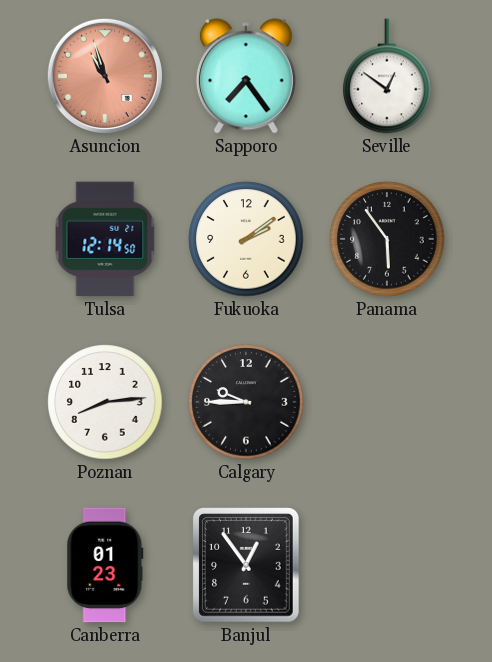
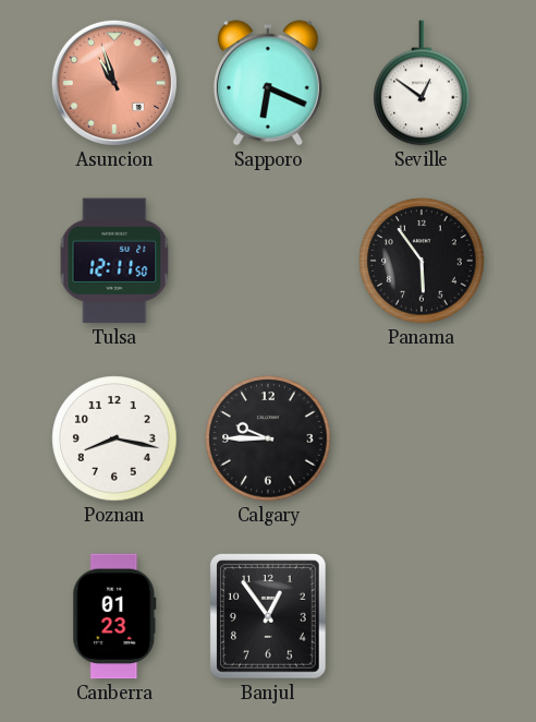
Sapporo: 7:24 -> 6:19
Tulsa: 12:14 -> 12:11
Fukuoka: 2:09 -> none
Poznan: 8:14 -> 8:17
